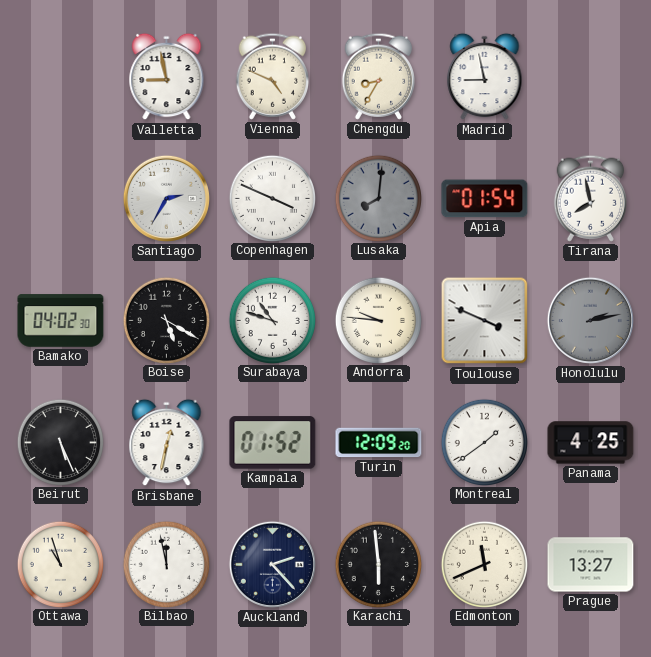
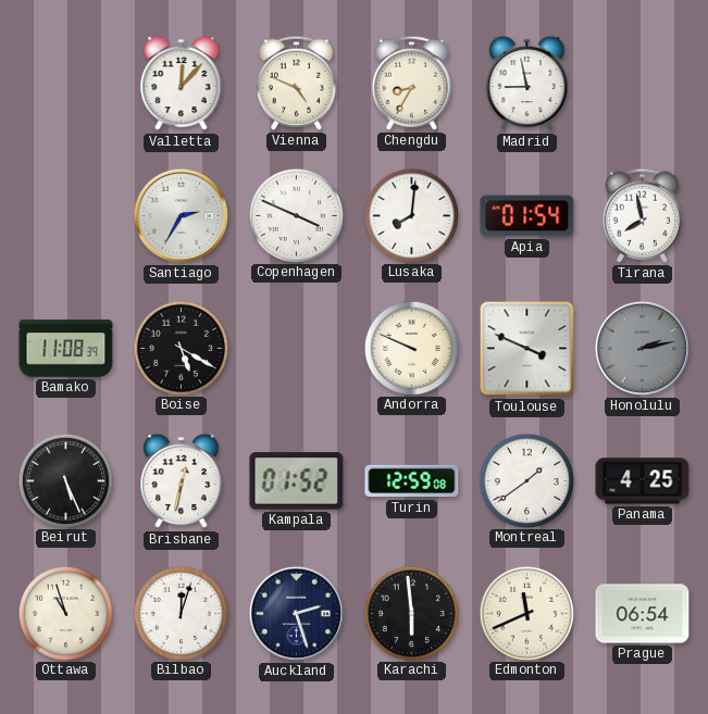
Valletta: 8:58 -> 12:07
Lusaka dial: grey -> white
Bamako: 04:02 -> 11:08
Surabaya: 10:48 -> none
Andorra: 9:46 -> 9:49
Turin: 12:09 -> 12:59
Bilbao: 11:58 -> 12:03
Auckland: 2:23 -> 2:27
Prague: 13:27 -> 06:54
